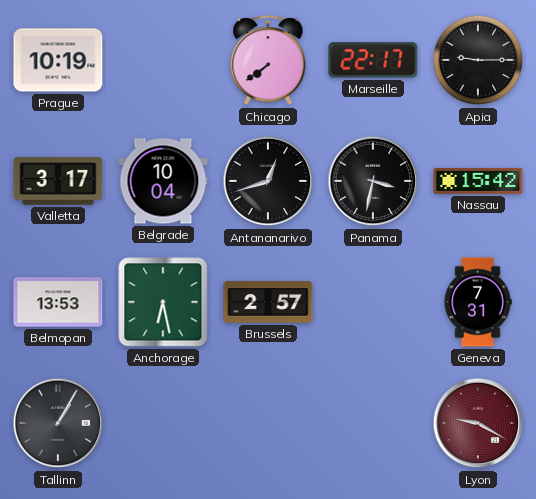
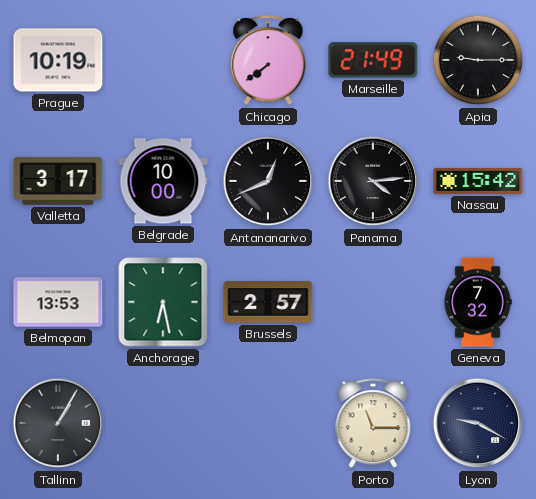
Marseille: 22:17 -> 21:49
Belgrade: 10:04 -> 10:00
Antananarivo: 12:42 -> 12:41
Panama: 3:32 -> 4:14
Geneva: 7:31 -> 7:32
Porto: none -> 11:15
Lyon dial: burgundy -> navy
